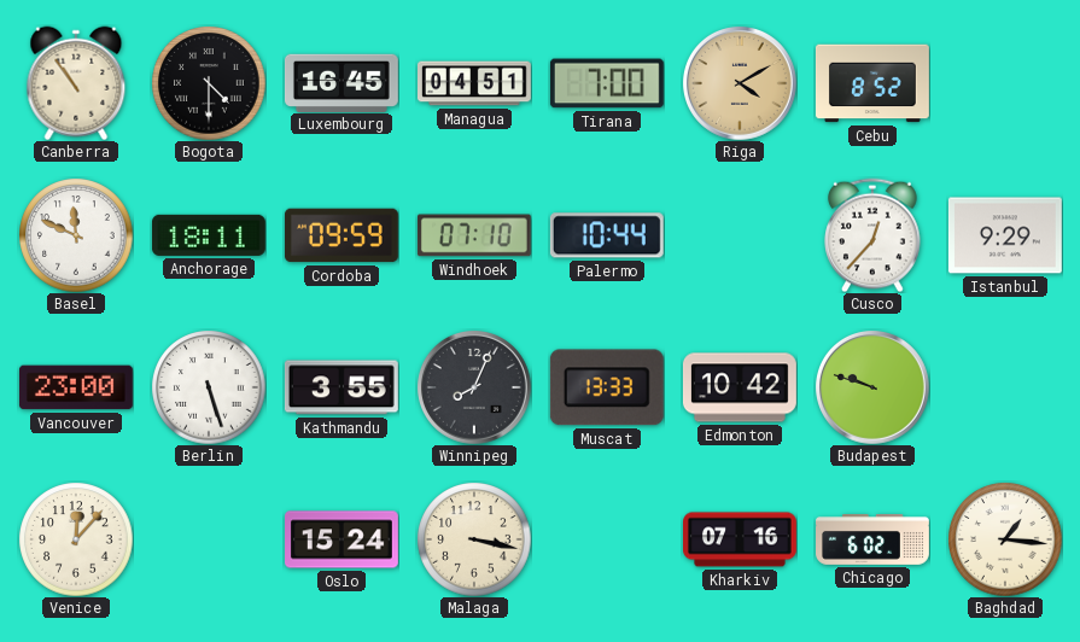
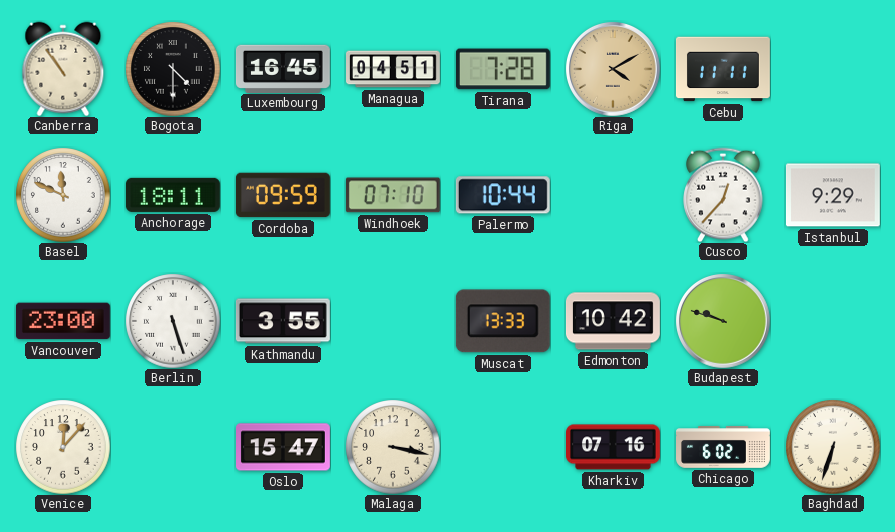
Tirana: 7:00 -> 7:28
Cebu: 8:52 -> 11:11
Winnipeg: 8:04 -> none
Oslo: 15:24 -> 15:47
Baghdad: 1:16 -> 6:33
